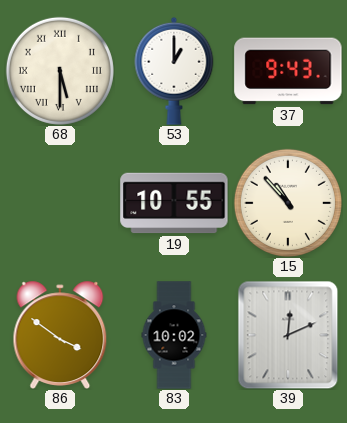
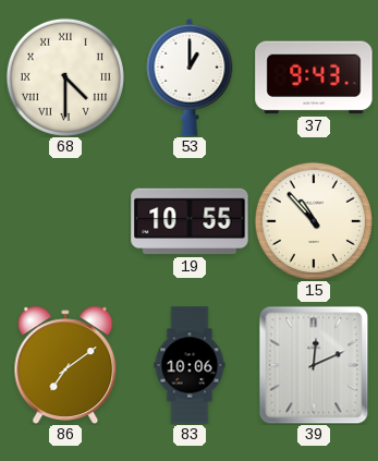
68: 5:30 -> 4:30
86: 3:51 -> 7:09
83: 10:02 -> 10:06
